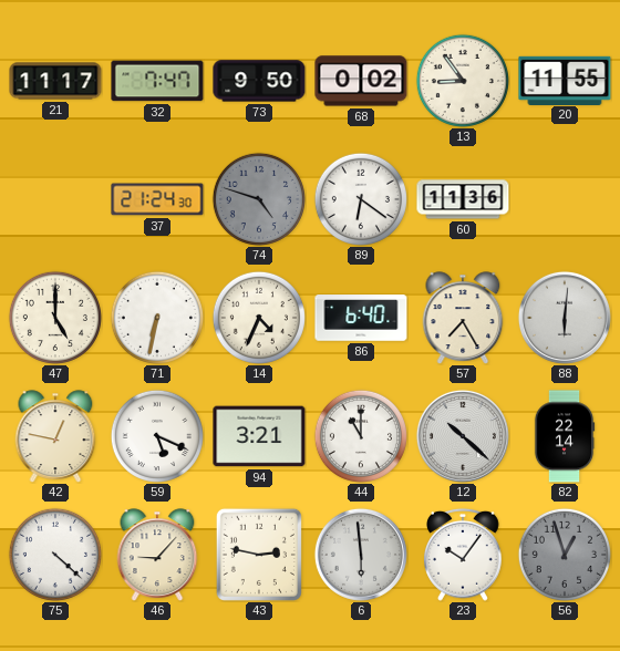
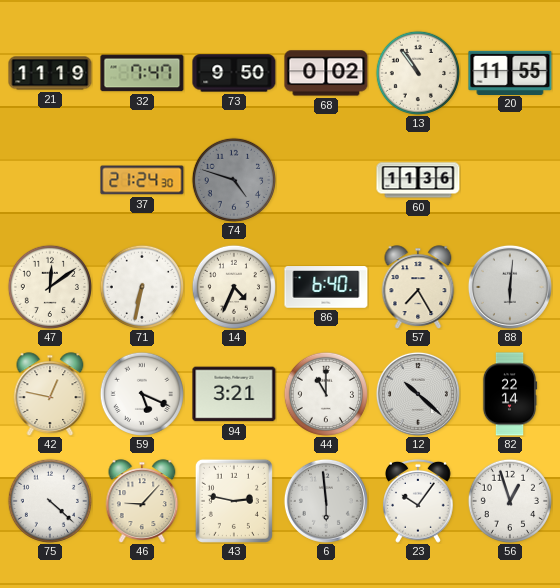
21: 11:17 -> 11:19
13: 8:54 -> 10:54
89: 6:21 -> none
47: 5:00 -> 12:09
56 dial: grey -> white
